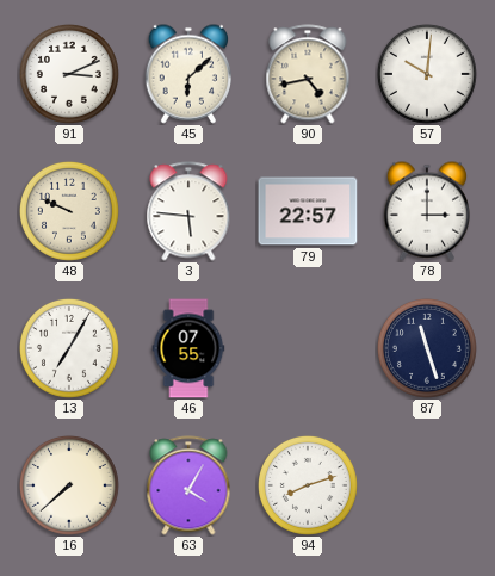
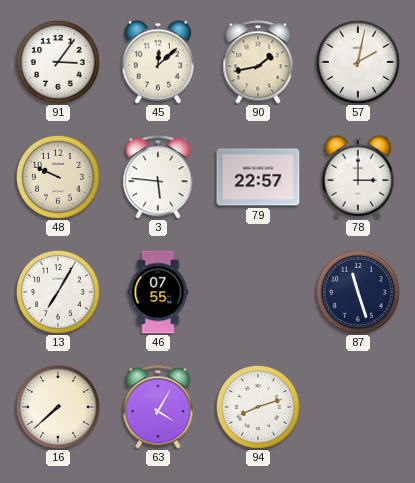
91: 3:11 -> 3:06
45: 6:08 -> 12:08
90: 4:43 -> 1:43
57: 10:01 -> 2:02
